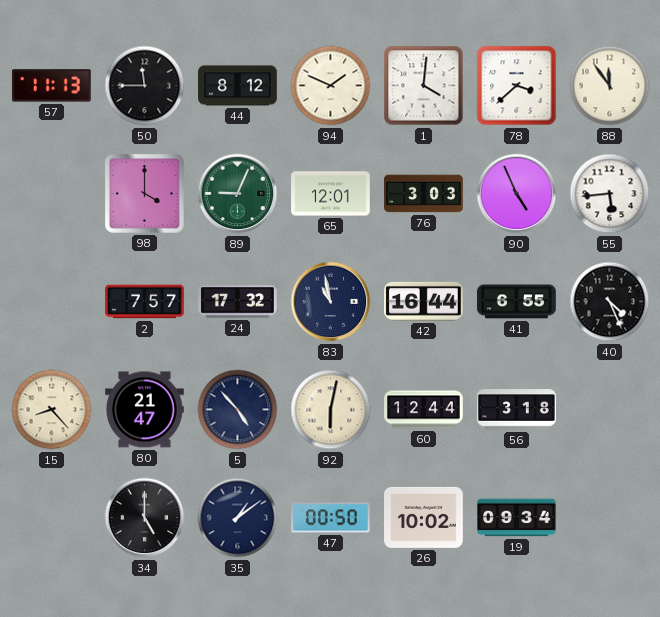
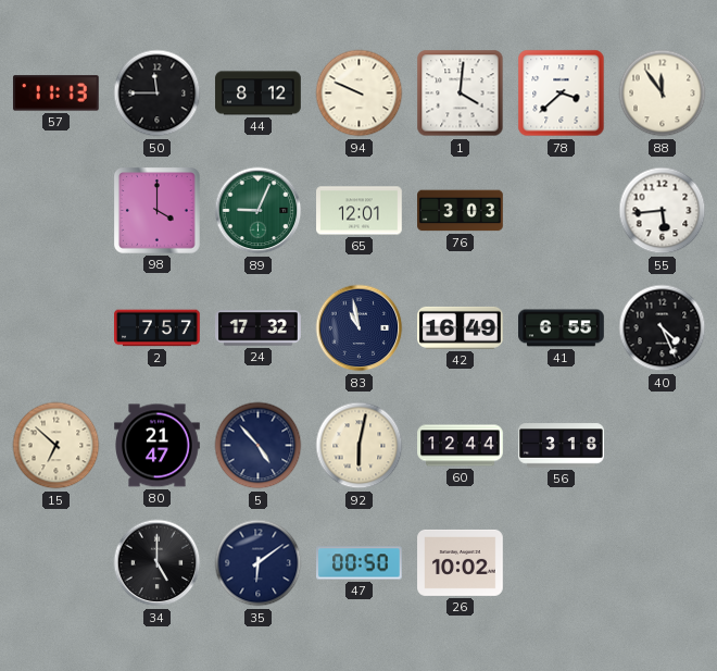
94: 1:49 -> 9:49
90: 4:56 -> none
42: 16:44 -> 16:49
15: 8:23 -> 6:52
35: 1:09 -> 6:09
19: 09:34 -> none
